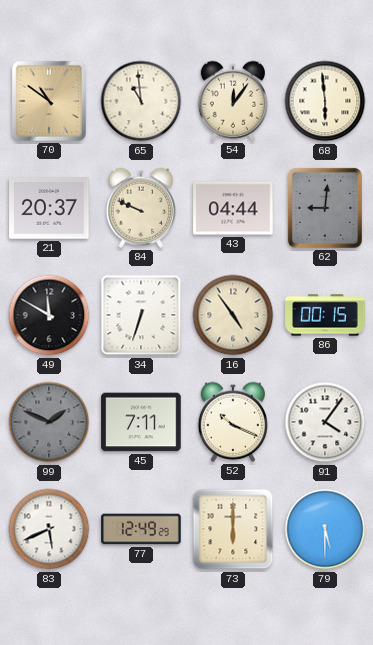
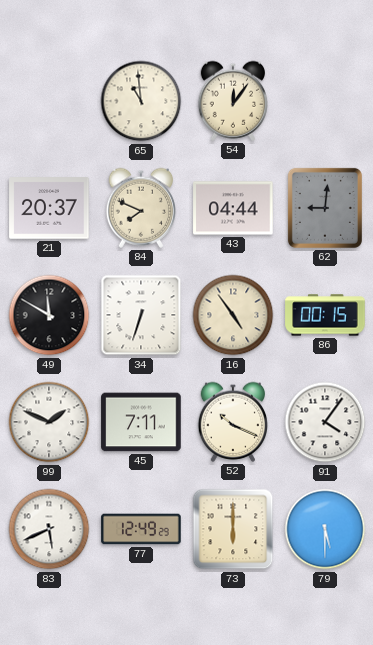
70: 10:51 -> none
68: 5:59 -> none
84: 9:49 -> 7:49
99 dial: grey -> white
